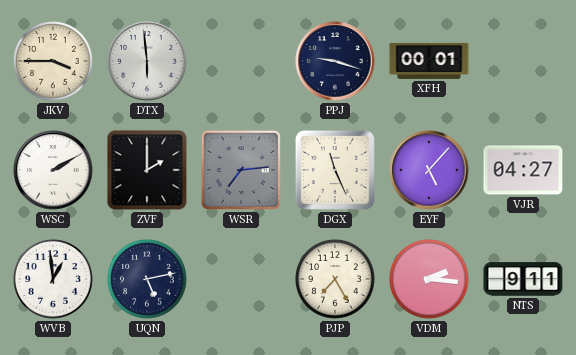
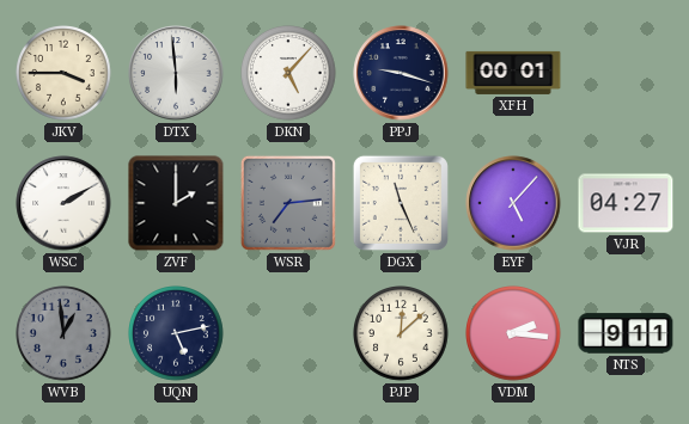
DKN: none -> 5:07
WVB dial: white -> grey
PJP: 7:25 -> 12:08
